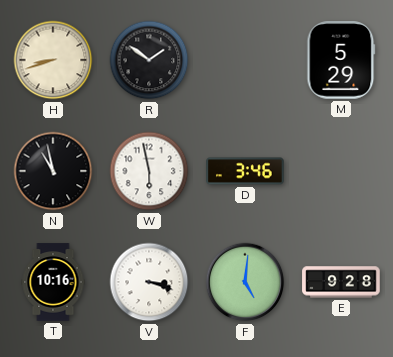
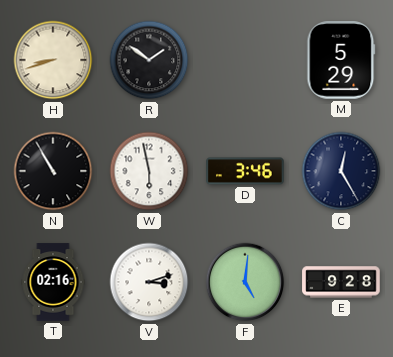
N: 10:58 -> 10:55
C: none -> 12:25
T: 10:16 -> 02:16
V: 3:18 -> 3:12
